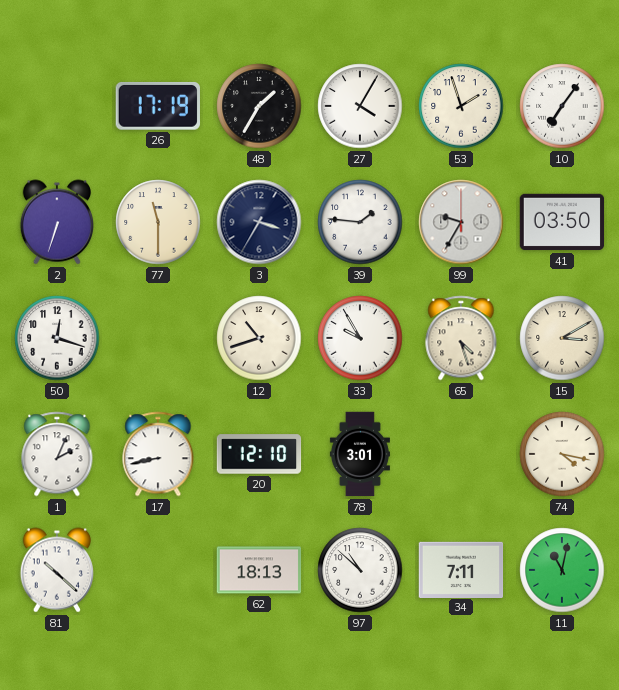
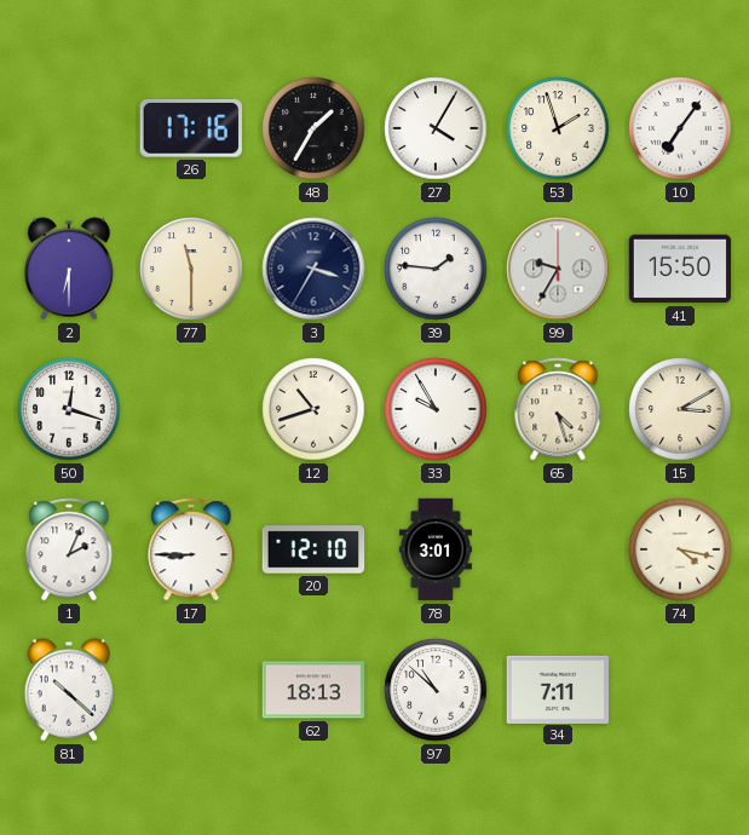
26: 17:19 -> 17:16
2: 6:33 -> 6:30
41: 03:50 -> 15:50
17: 8:43 -> 8:45
11: 11:02 -> none
